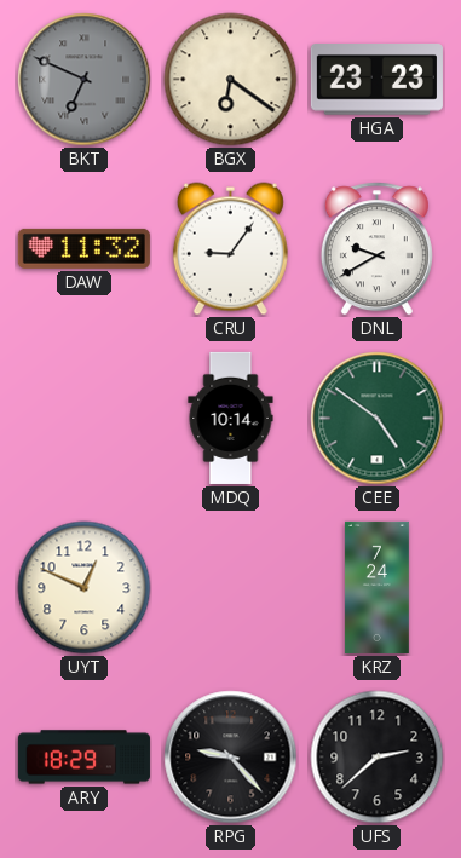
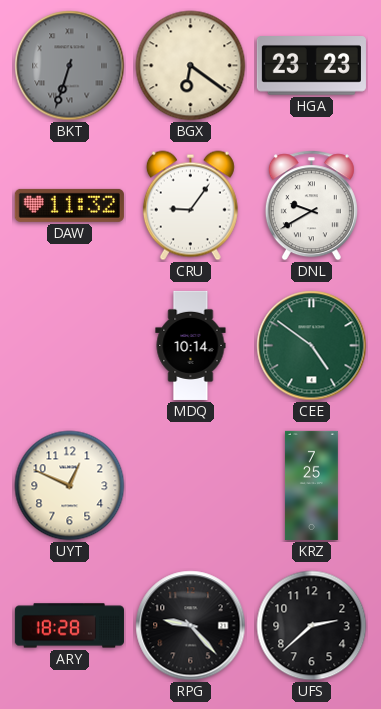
BKT: 6:49 -> 6:33
KRZ: 7:24 -> 7:25
ARY: 18:29 -> 18:28
